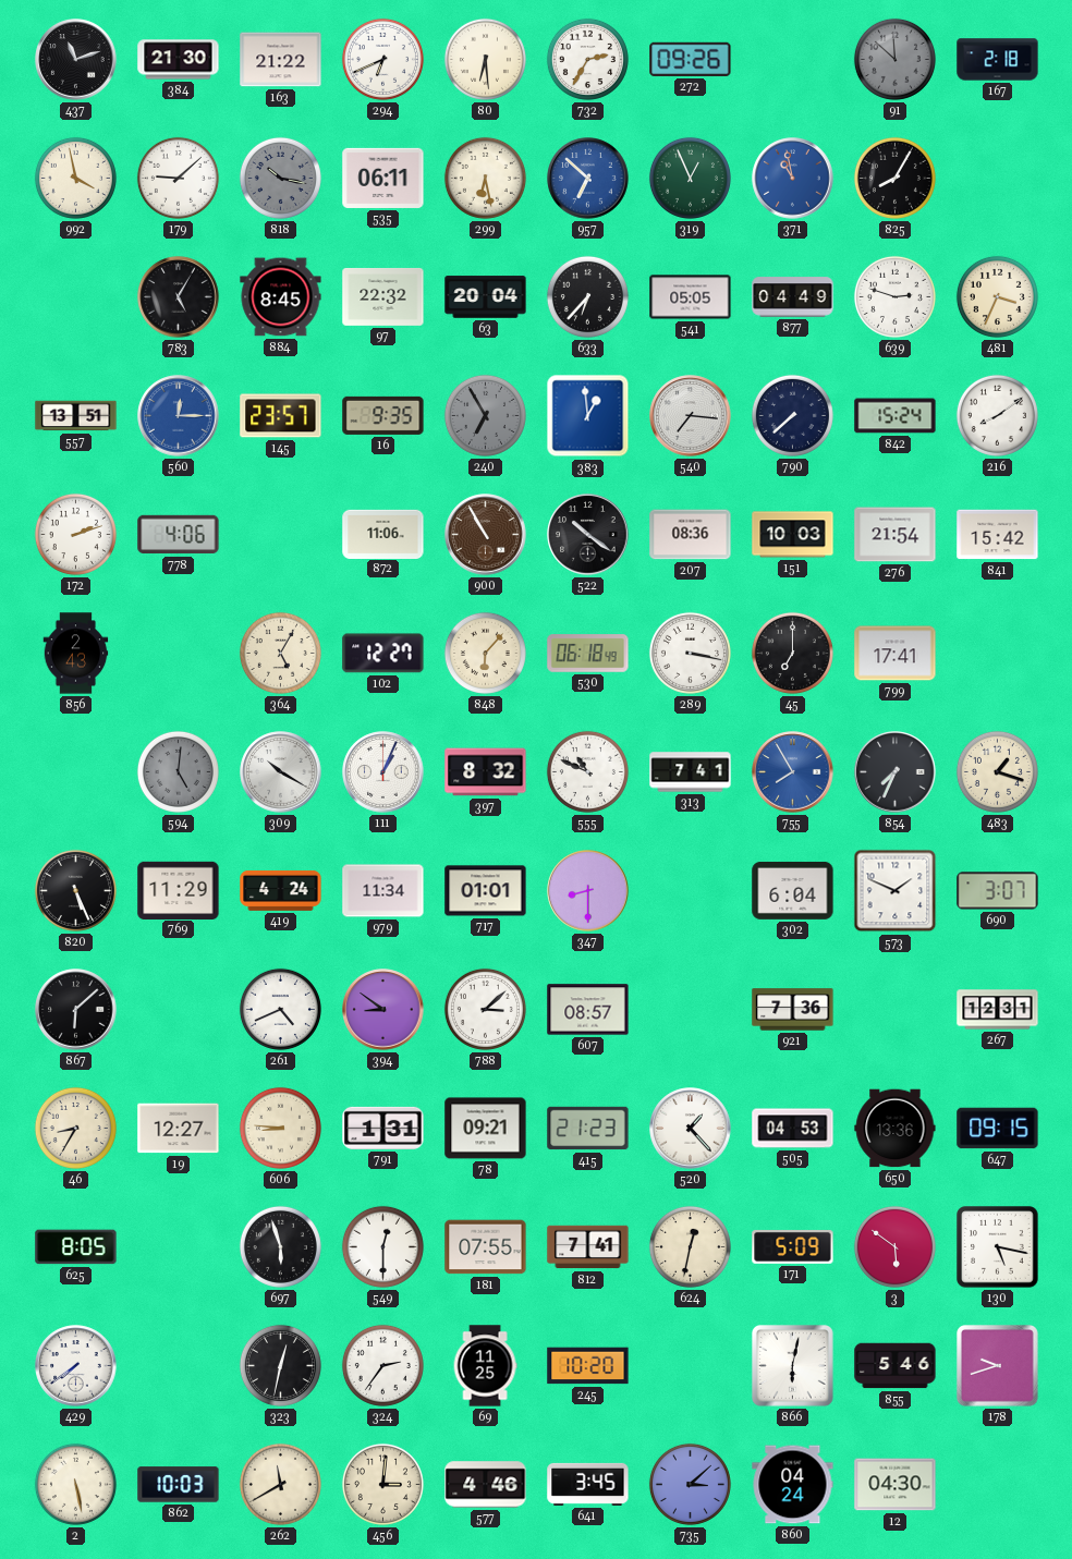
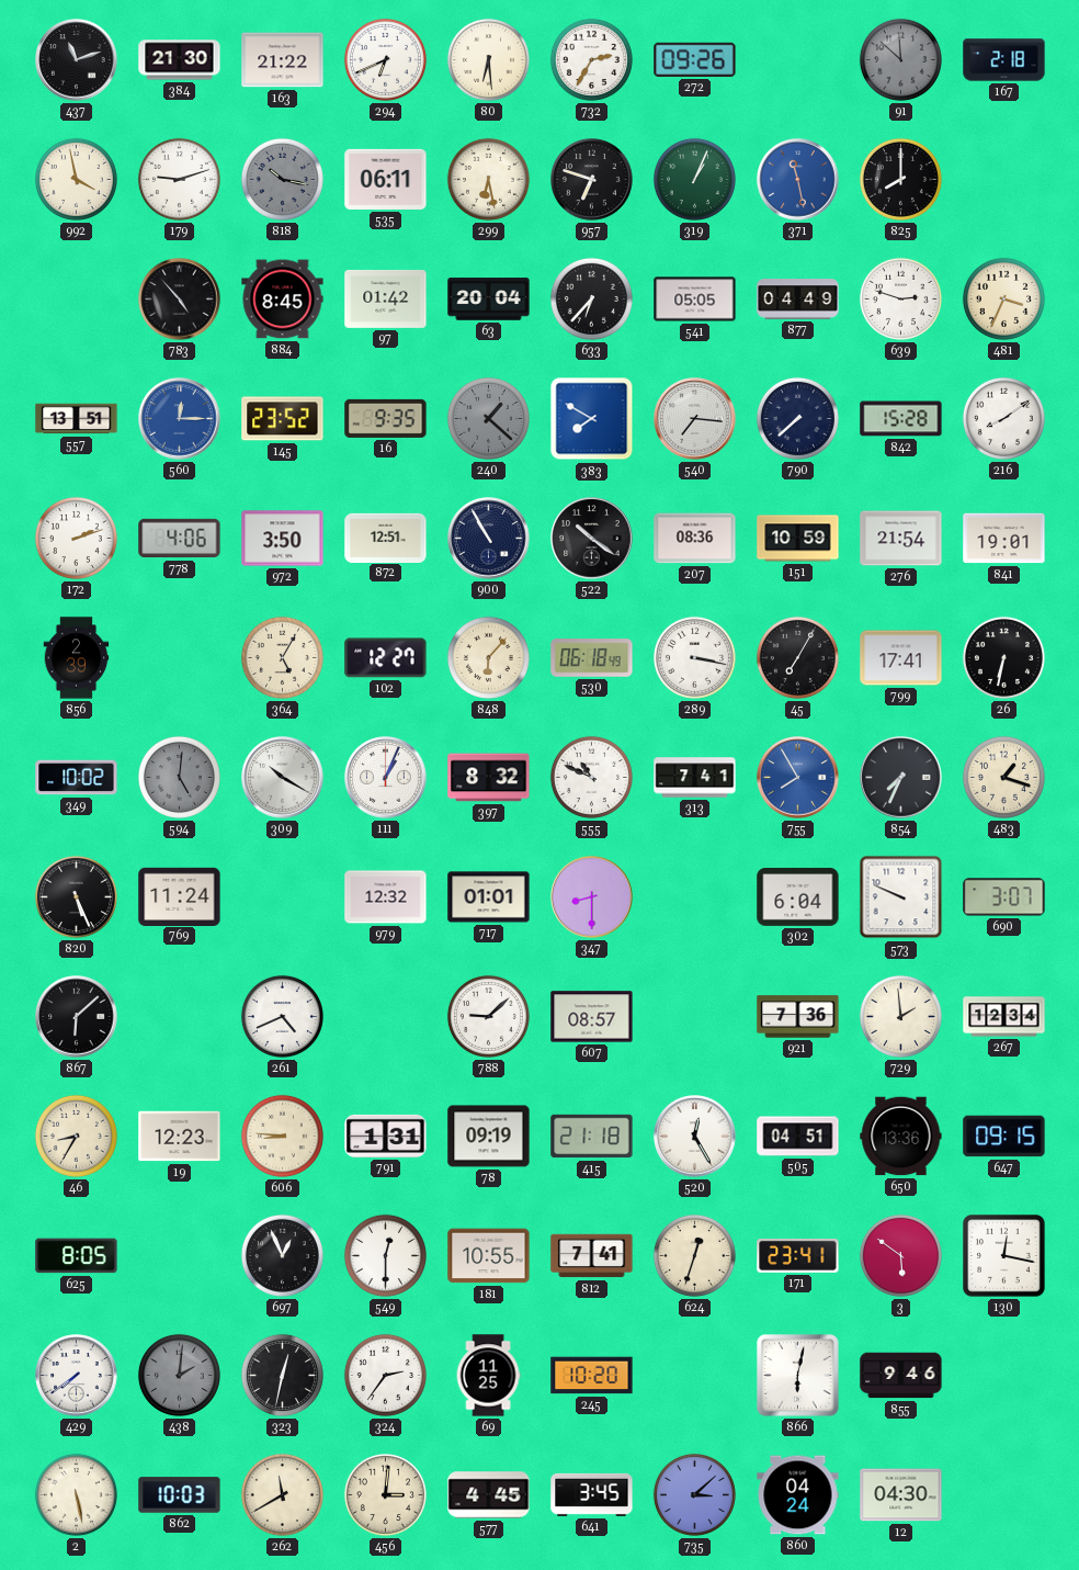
179: 9:08 -> 9:12
957: 6:52 -> 6:48
957 dial: blue -> black
319: 12:56 -> 1:04
371: 10:58 -> 11:28
825: 8:05 -> 8:00
783: 5:05 -> 4:53
97: 22:32 -> 01:42
145: 23:57 -> 23:52
240: 6:55 -> 1:22
383: 12:59 -> 7:50
842: 15:24 -> 15:28
972: none -> 3:50
872: 11:06 -> 12:51
900 dial: brown -> navy
151: 10:03 -> 10:59
841: 15:42 -> 19:01
856: 2:43 -> 2:39
45: 7:00 -> 7:05
26: none -> 6:32
349: none -> 10:02
769: 11:29 -> 11:24
419: 4:24 -> none
979: 11:34 -> 12:32
573: 1:49 -> 9:49
394: 8:51 -> none
788: 3:08 -> 9:08
729: none -> 1:59
267: 12:31 -> 12:34
19: 12:27 -> 12:23
78: 09:21 -> 09:19
415: 21:23 -> 21:18
520: 1:23 -> 12:25
505: 04:53 -> 04:51
697: 5:57 -> 12:56
181: 07:55 -> 10:55
624: 12:32 -> 12:33
171: 5:09 -> 23:41
130: 5:17 -> 12:17
438: none -> 2:01
855: 5:46 -> 9:46
178: 9:42 -> none
577: 4:46 -> 4:45
